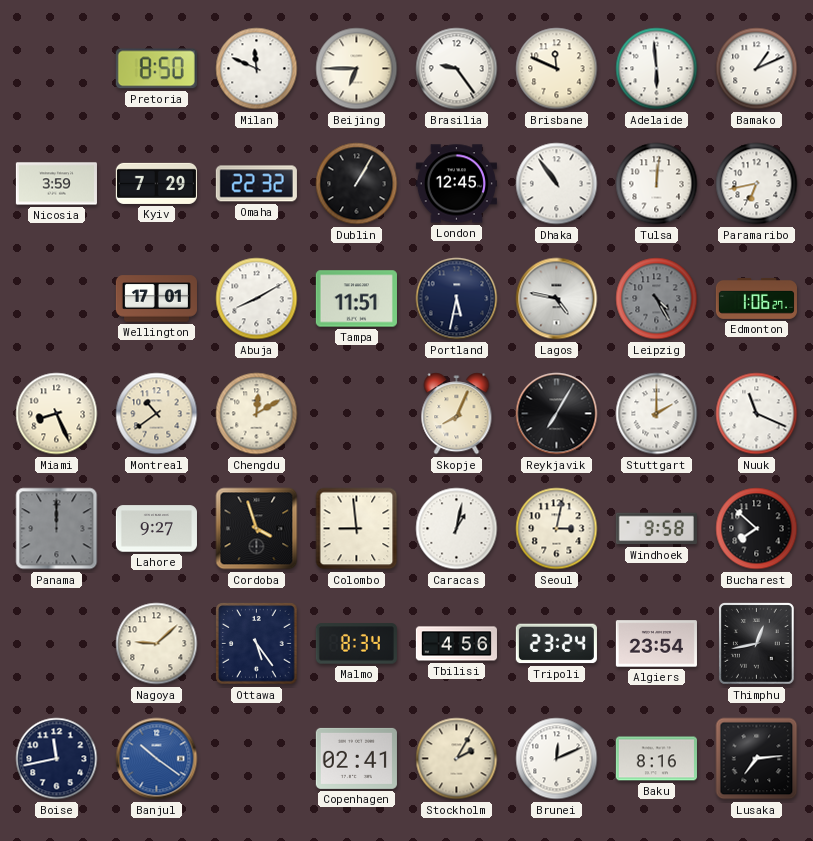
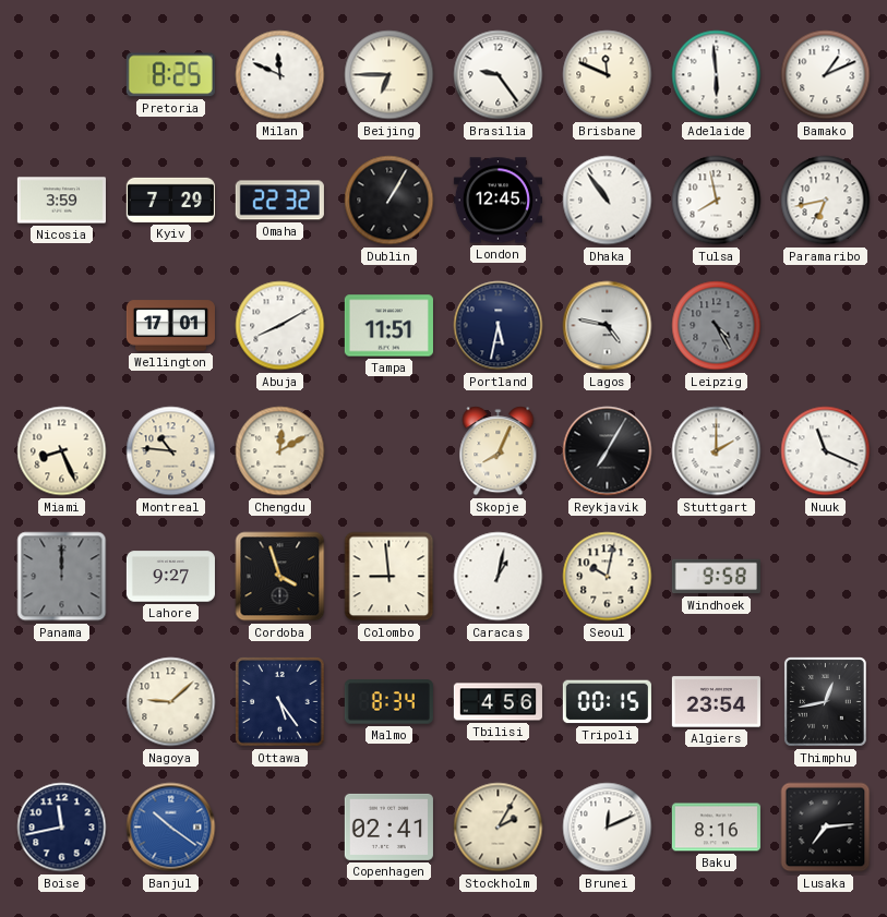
Pretoria: 8:50 -> 8:25
Tulsa: 12:01 -> 7:58
Edmonton: 1:06 -> none
Montreal: 10:39 -> 10:46
Seoul: 3:02 -> 10:02
Bucharest: 7:52 -> none
Tripoli: 23:24 -> 00:15
